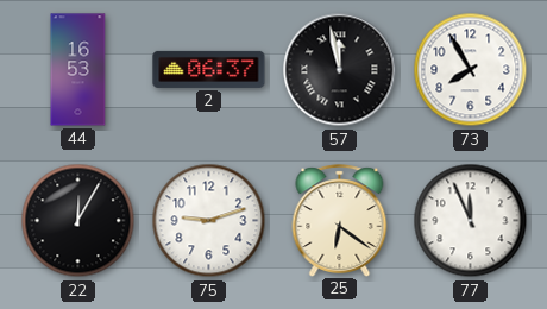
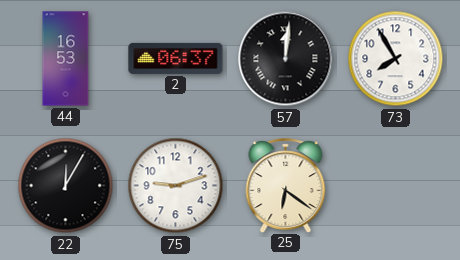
57: 11:58 -> 12:01
77: 11:56 -> none
